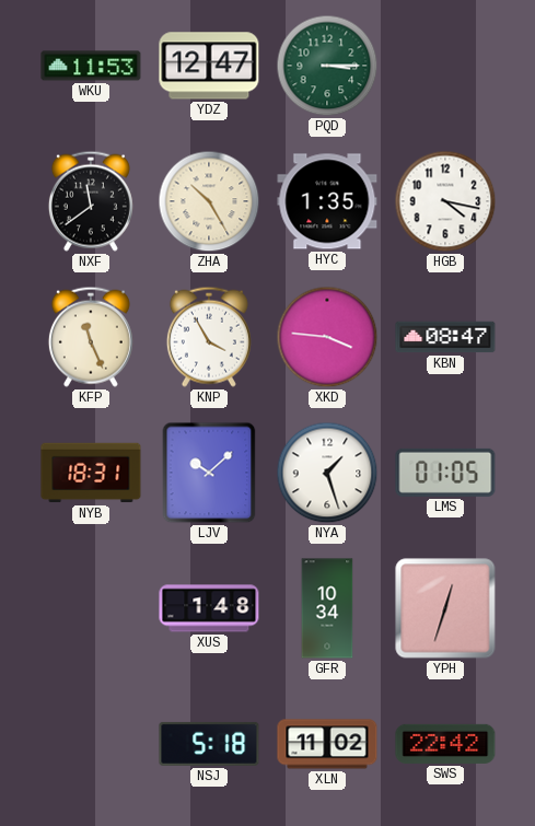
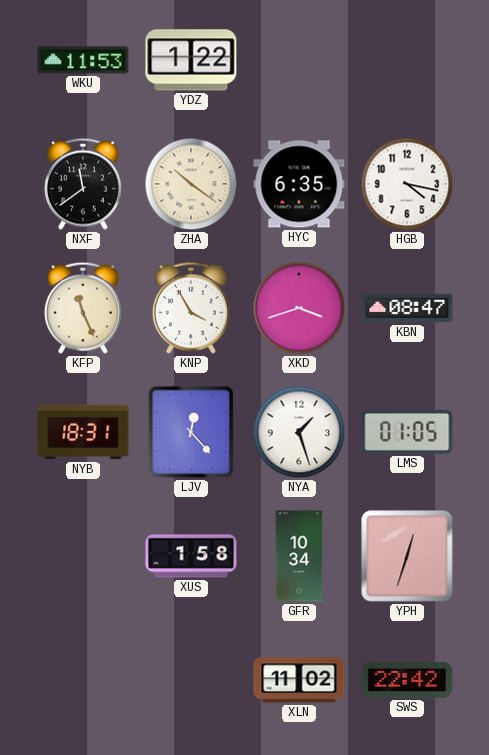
YDZ: 12:47 -> 1:22
PQD: 3:15 -> none
ZHA: 10:25 -> 10:21
HYC: 1:35 -> 6:35
XKD: 3:46 -> 3:42
LJV: 10:08 -> 12:23
XUS: 1:48 -> 1:58
NSJ: 5:18 -> none
